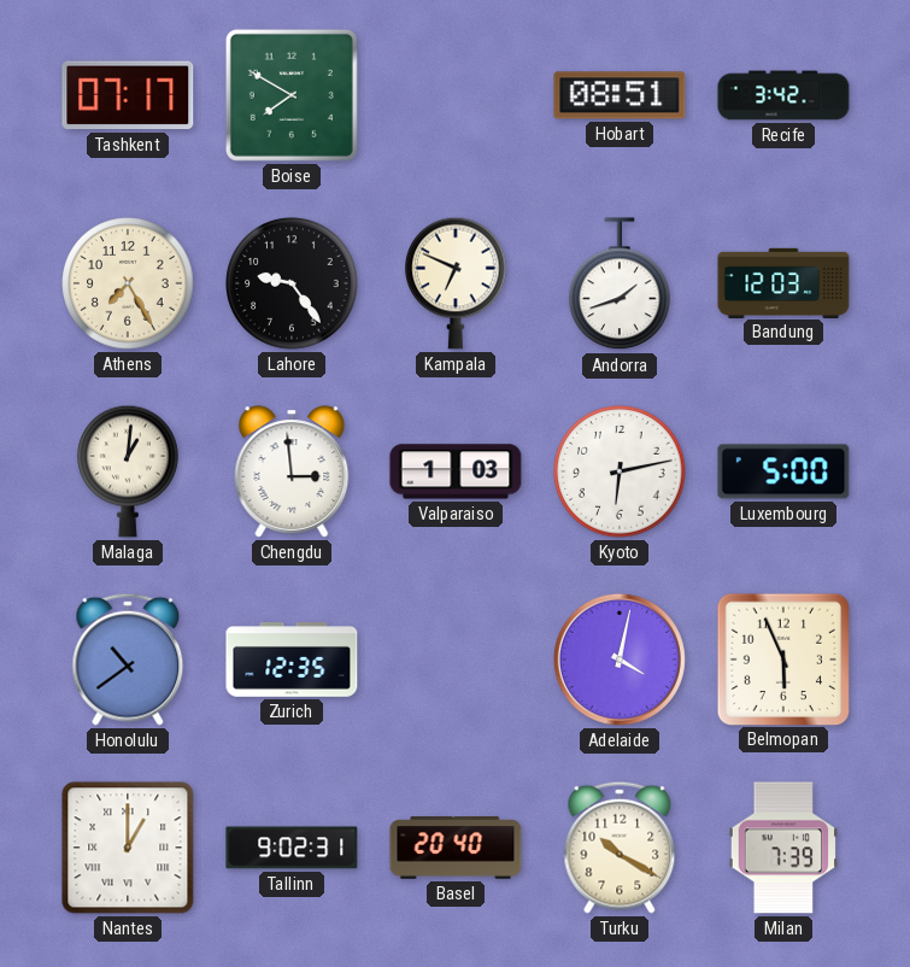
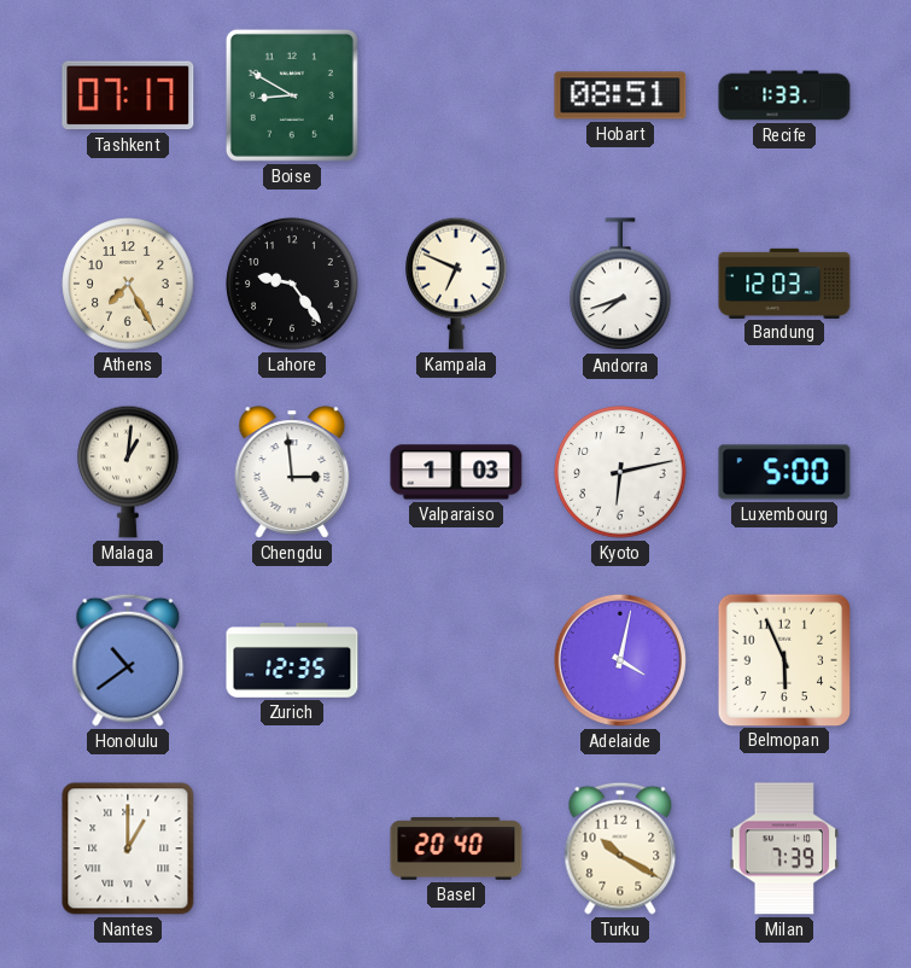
Boise: 7:50 -> 8:50
Recife: 3:42 -> 1:33
Andorra: 1:42 -> 7:42
Tallinn: 9:02 -> none
